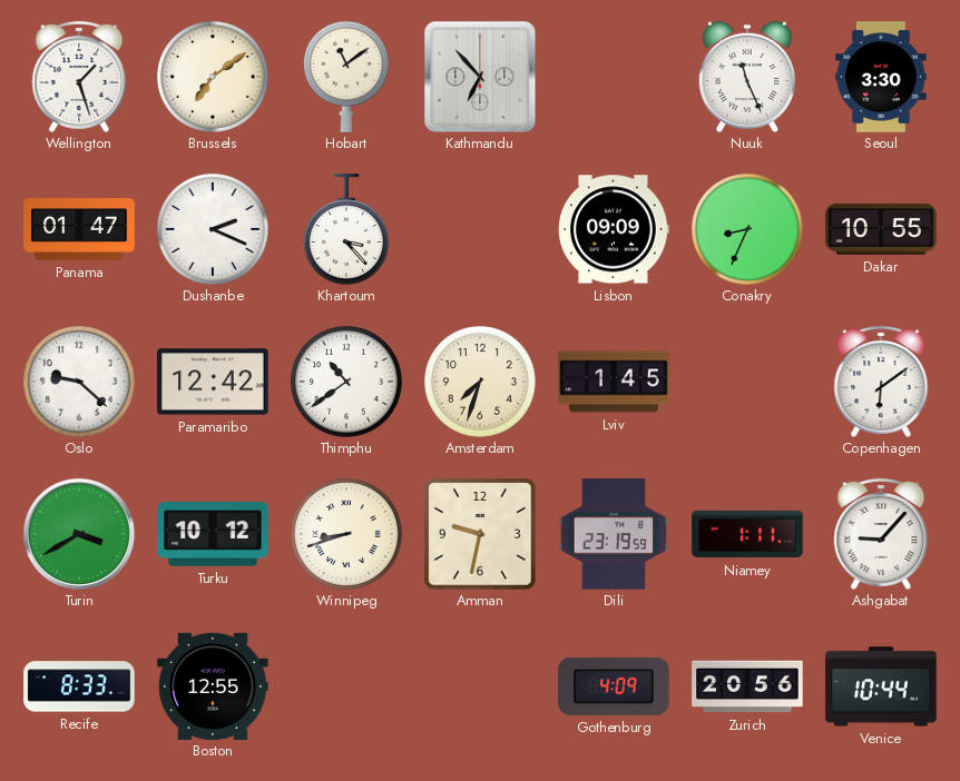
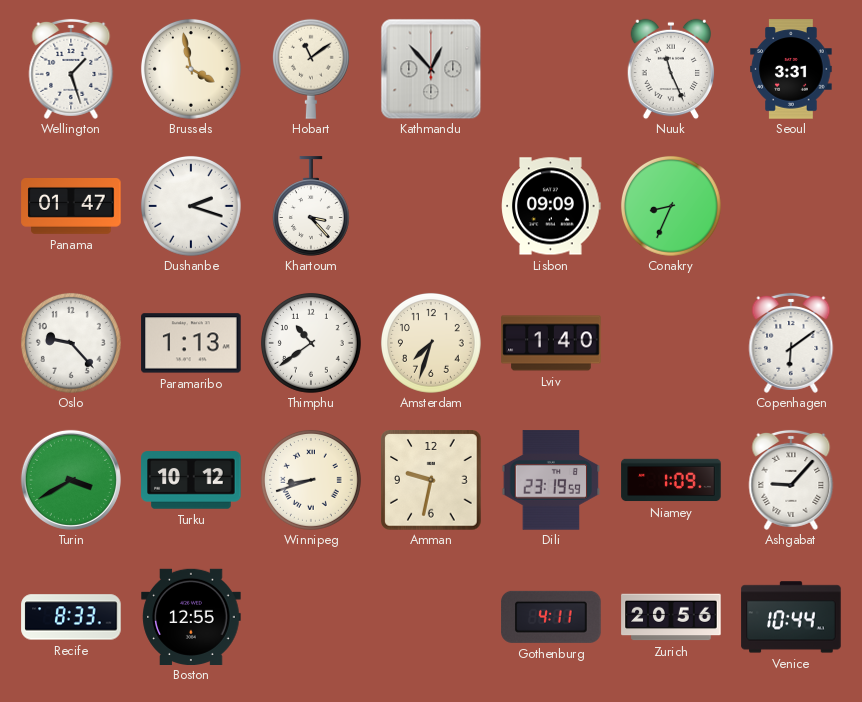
Brussels: 7:09 -> 3:58
Kathmandu: 6:53 -> 12:53
Seoul: 3:30 -> 3:31
Dushanbe: 2:19 -> 2:18
Dakar: 10:55 -> none
Oslo: 9:22 -> 9:23
Paramaribo: 12:42 -> 1:13
Lviv: 1:45 -> 1:40
Niamey: 1:11 -> 1:09
Gothenburg: 4:09 -> 4:11
